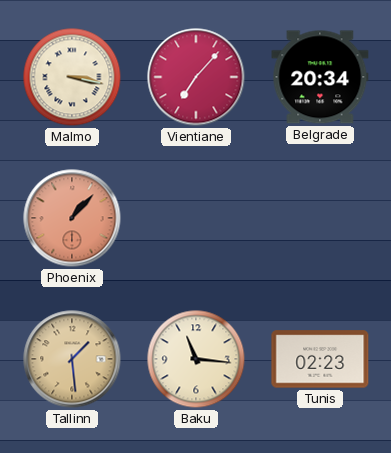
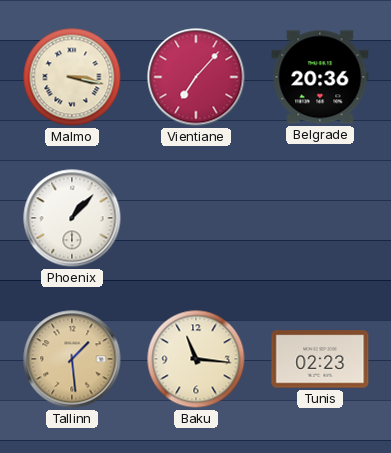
Belgrade: 20:34 -> 20:36
Phoenix dial: salmon -> white
